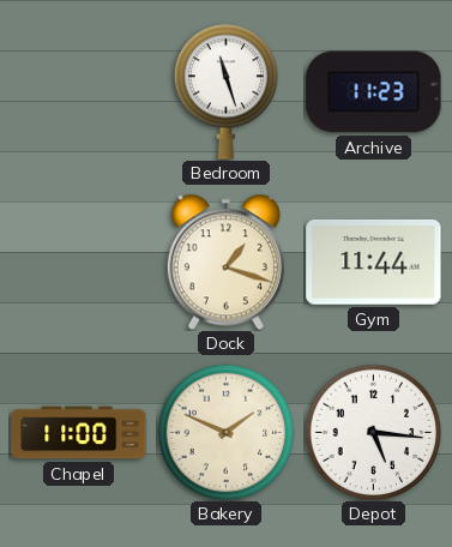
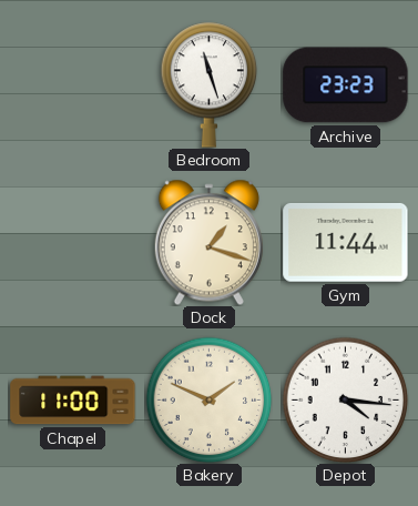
Archive: 11:23 -> 23:23
Depot: 5:16 -> 4:16
